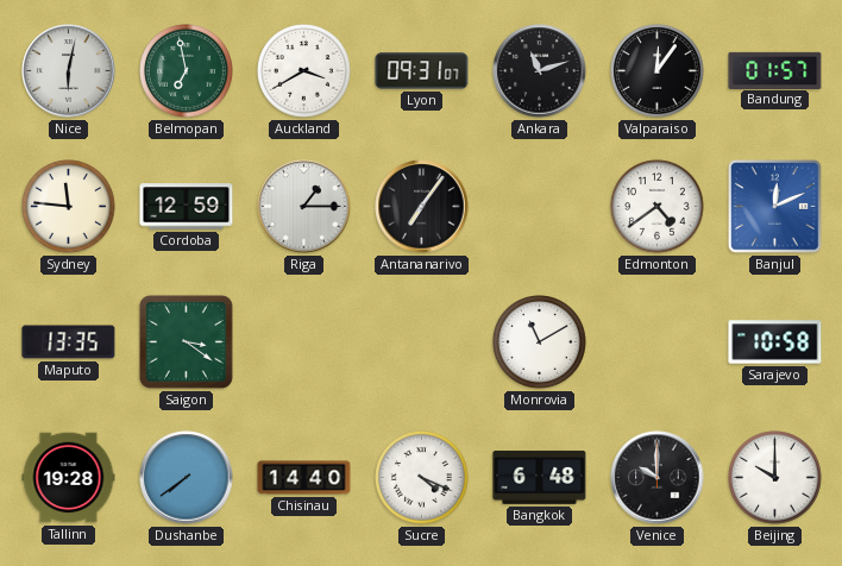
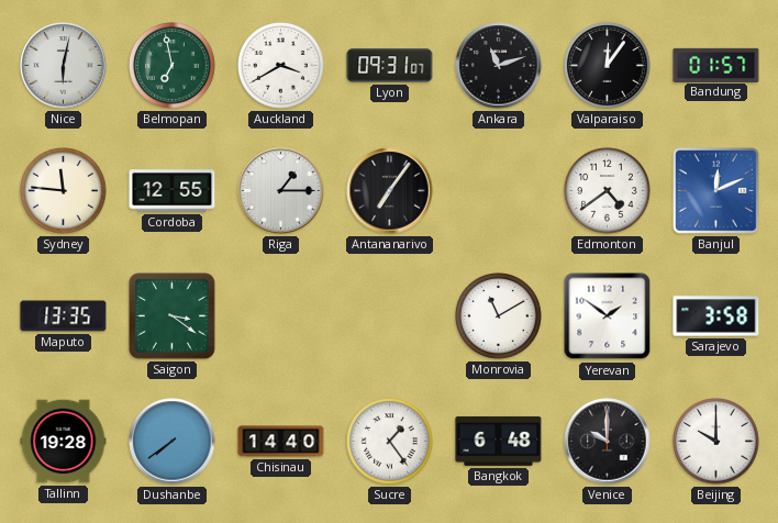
Cordoba: 12:59 -> 12:55
Yerevan: none -> 1:51
Sarajevo: 10:58 -> 3:58
Sucre: 4:19 -> 1:24
